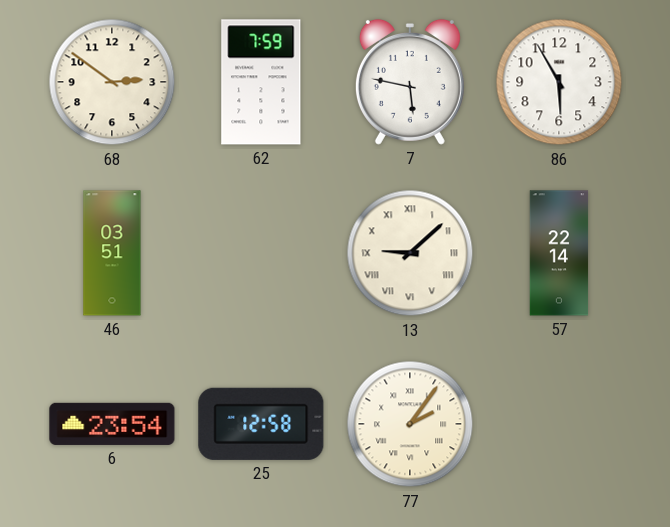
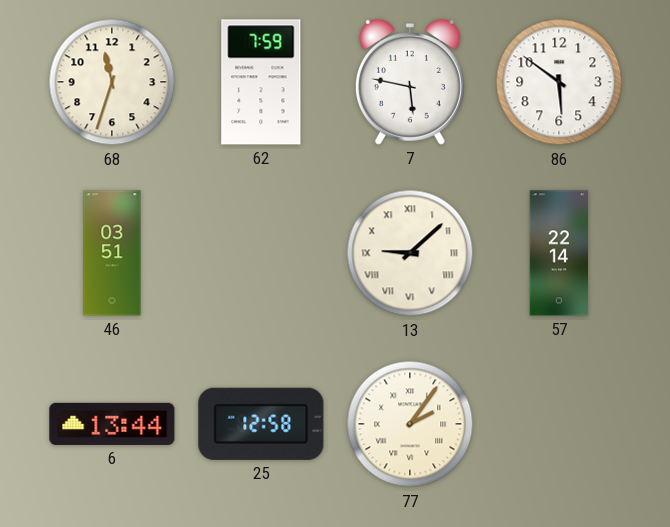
68: 2:51 -> 11:33
86: 5:55 -> 5:51
6: 23:54 -> 13:44
